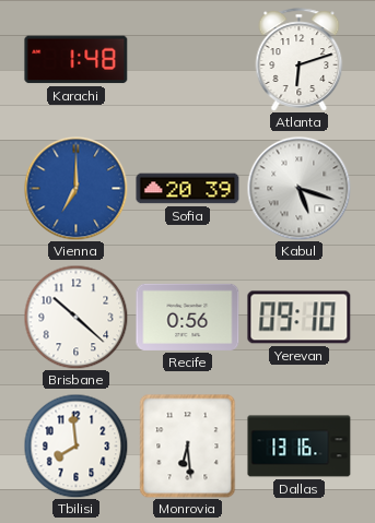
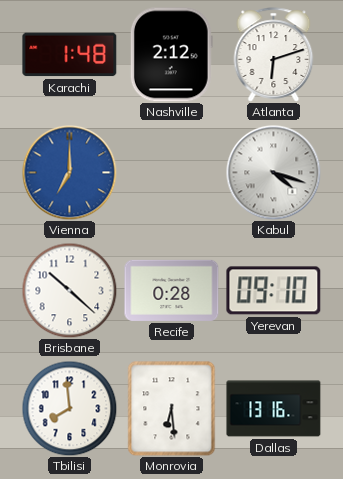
Nashville: none -> 2:12
Sofia: 20:39 -> none
Kabul: 5:18 -> 4:18
Recife: 0:56 -> 0:28
